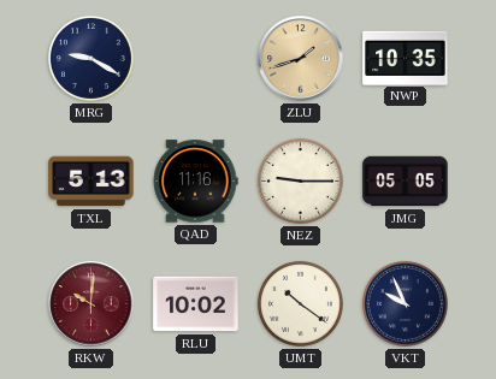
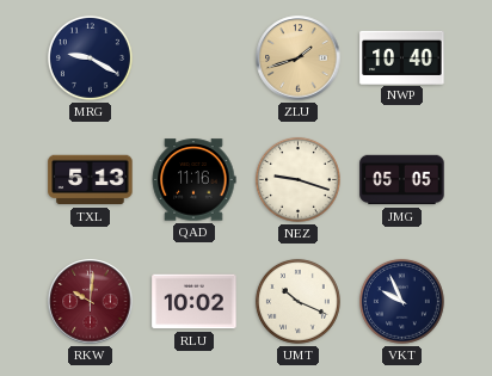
NWP: 10:35 -> 10:40
NEZ: 9:15 -> 9:18
UMT: 10:21 -> 10:19
